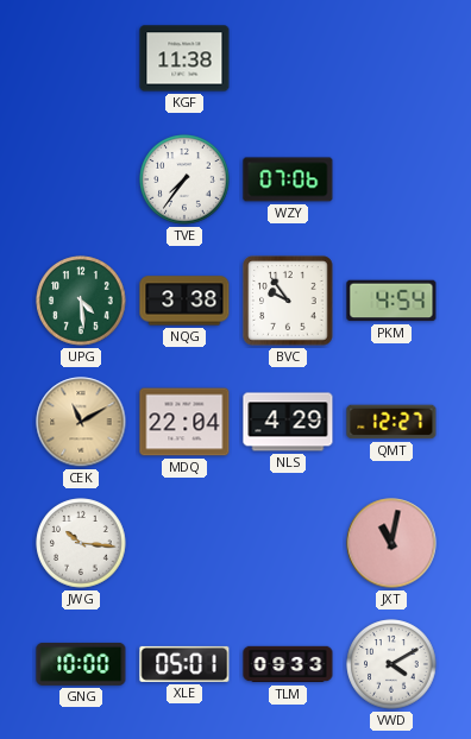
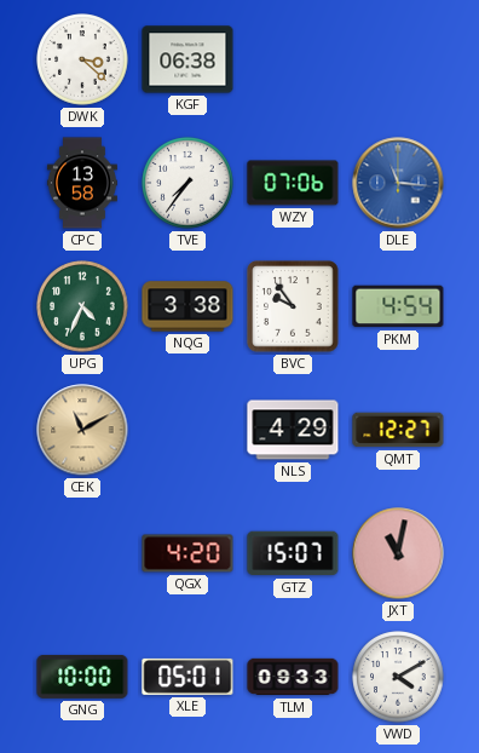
DWK: none -> 3:22
KGF: 11:38 -> 06:38
CPC: none -> 13:58
DLE: none -> 11:16
UPG: 4:29 -> 4:34
MDQ: 22:04 -> none
JWG: 10:16 -> none
QGX: none -> 4:20
GTZ: none -> 15:07
